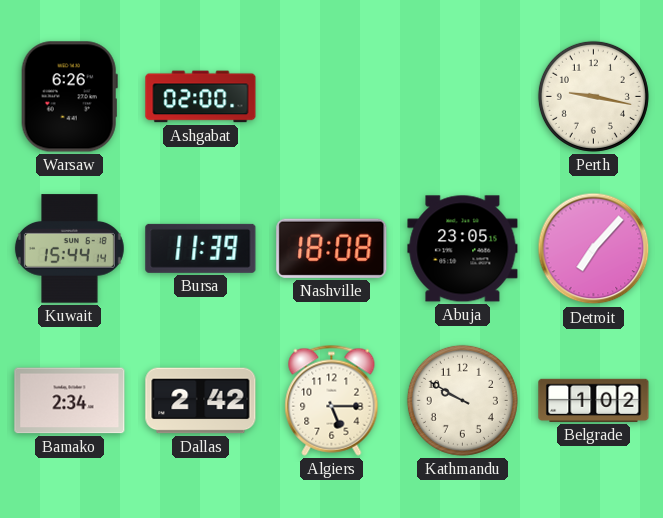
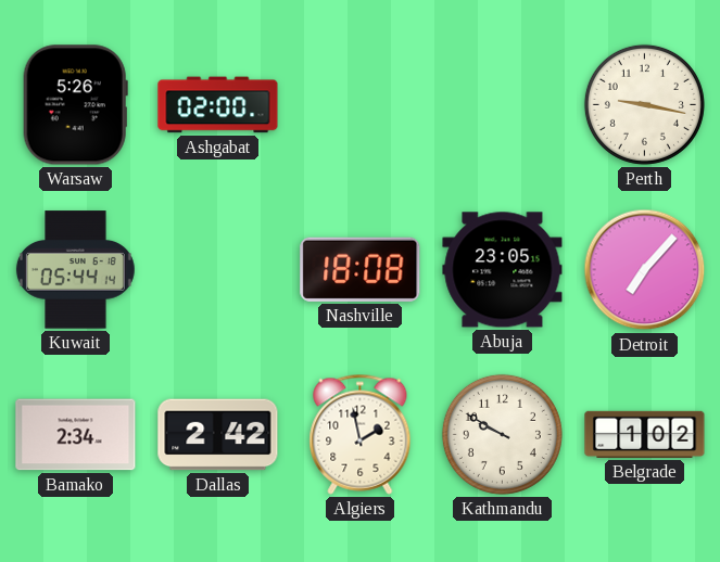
Warsaw: 6:26 -> 5:26
Kuwait: 15:44 -> 05:44
Bursa: 11:39 -> none
Algiers: 5:15 -> 1:58
